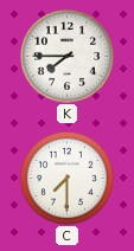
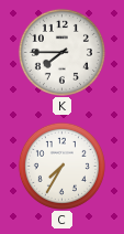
C: 7:30 -> 7:35
